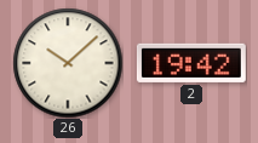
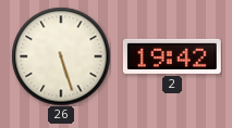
26: 10:08 -> 5:27
